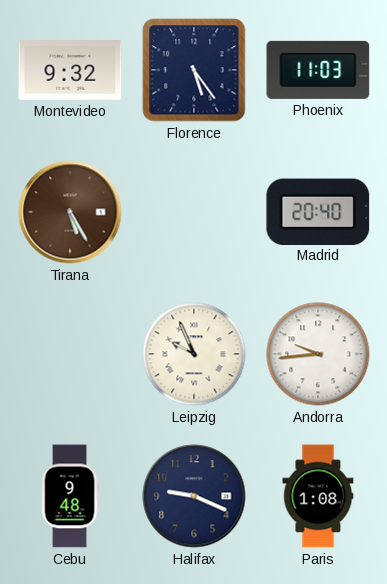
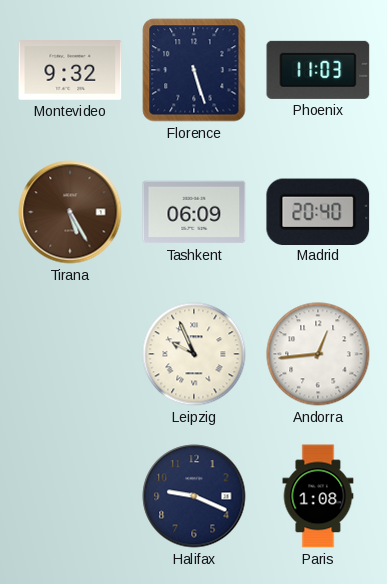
Florence: 5:24 -> 5:27
Tashkent: none -> 06:09
Andorra: 9:44 -> 12:44
Cebu: 9:48 -> none
